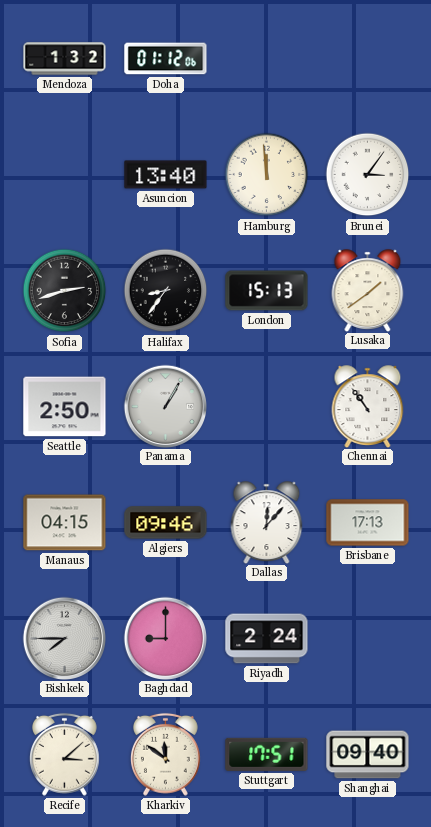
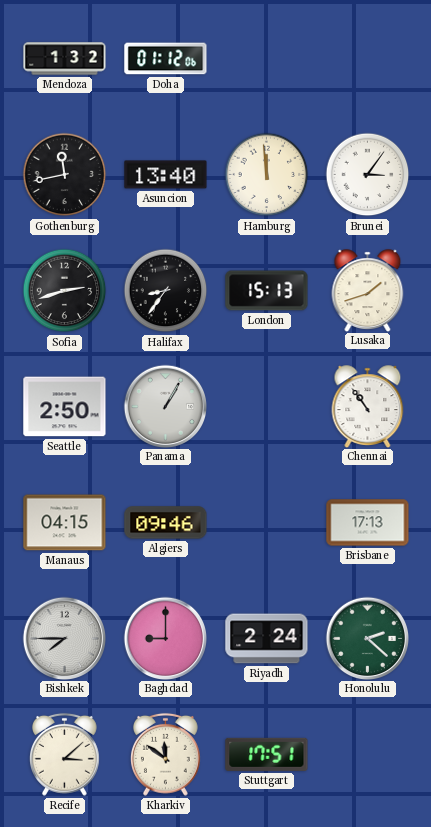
Gothenburg: none -> 11:43
Lusaka: 1:39 -> 1:42
Dallas: 12:07 -> none
Honolulu: none -> 2:22
Shanghai: 09:40 -> none
